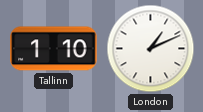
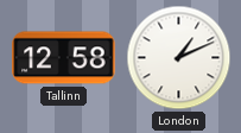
Tallinn: 1:10 -> 12:58
